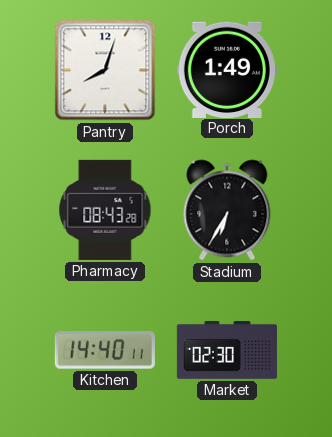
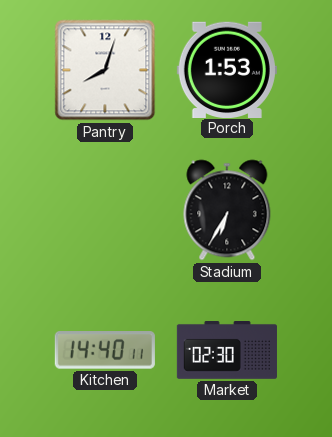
Porch: 1:49 -> 1:53
Pharmacy: 08:43 -> none
